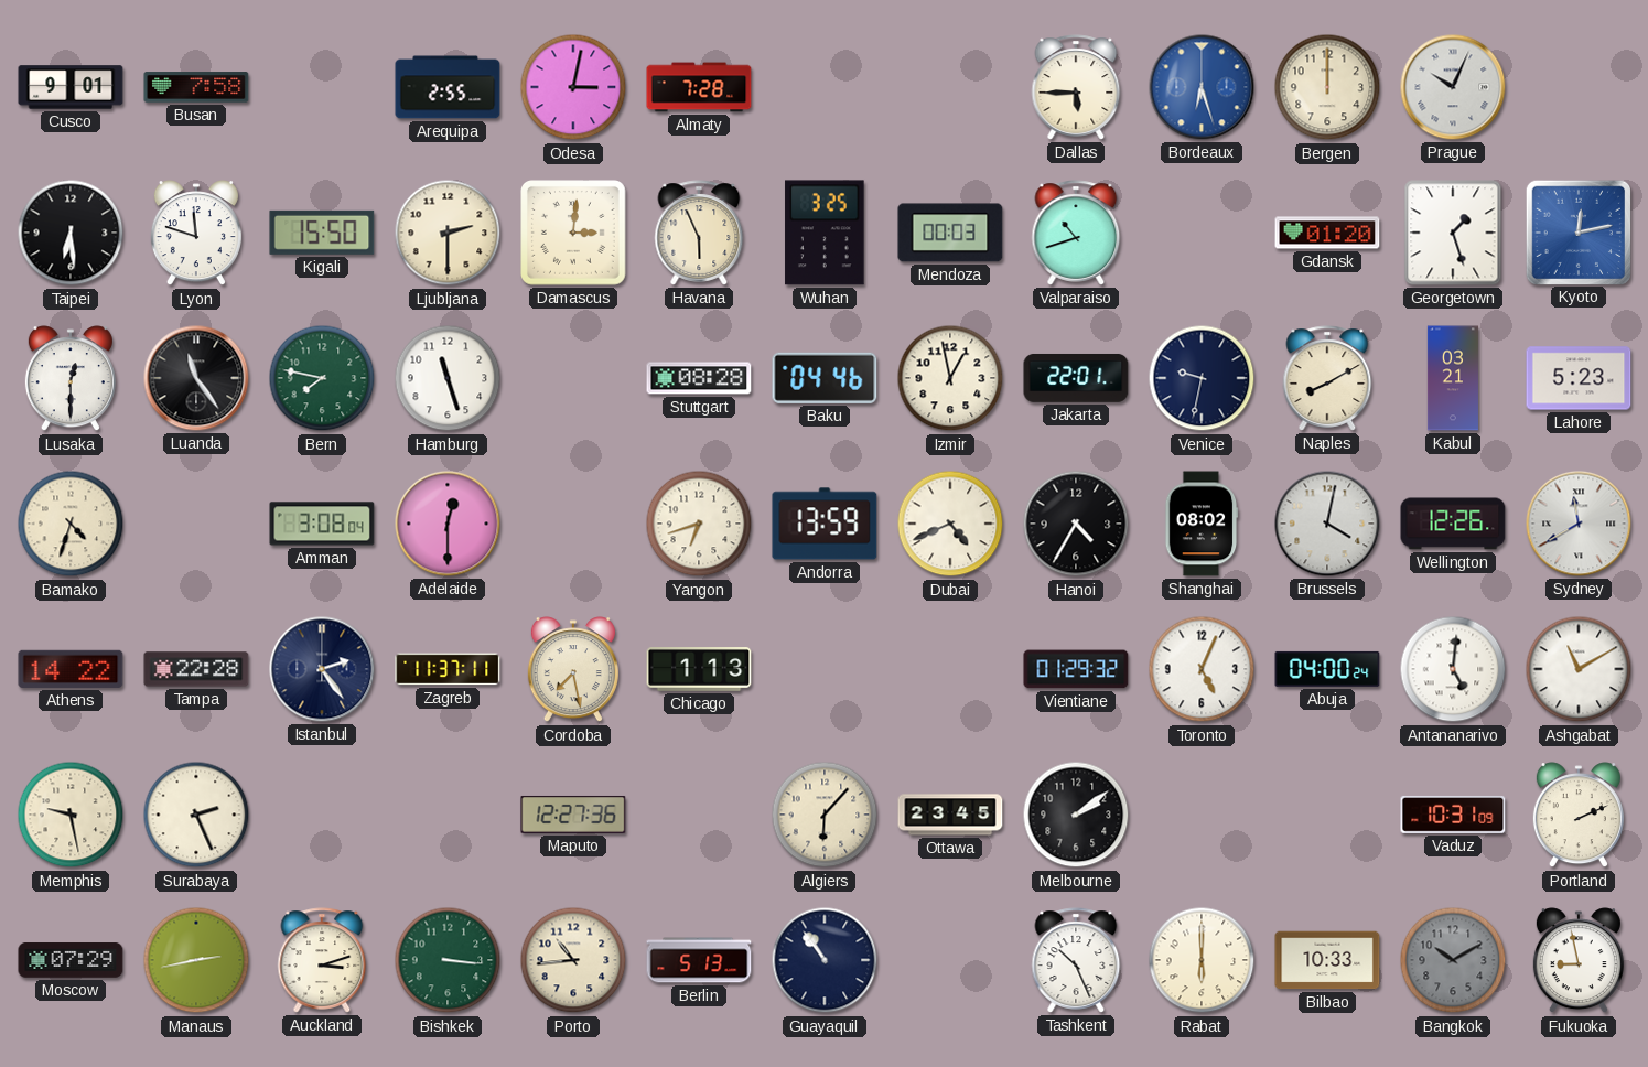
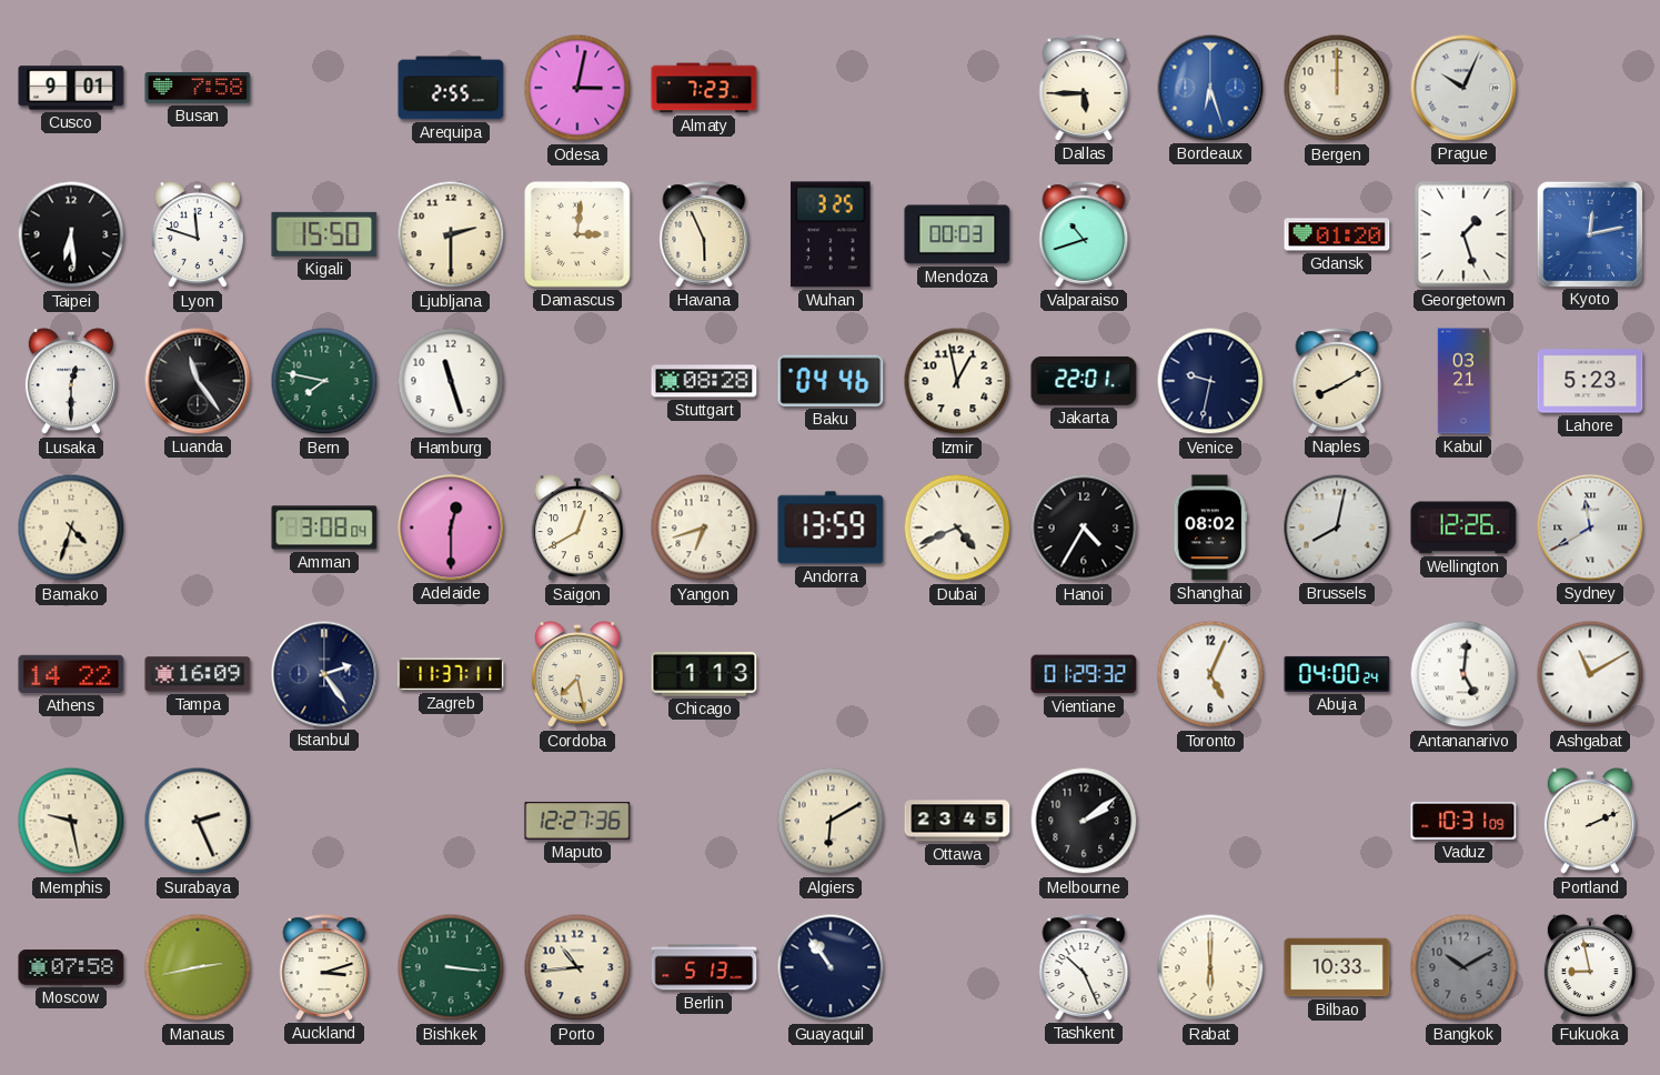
Almaty: 7:28 -> 7:23
Saigon: none -> 12:40
Brussels: 4:02 -> 8:02
Tampa: 22:28 -> 16:09
Algiers: 6:07 -> 6:10
Moscow: 07:29 -> 07:58
